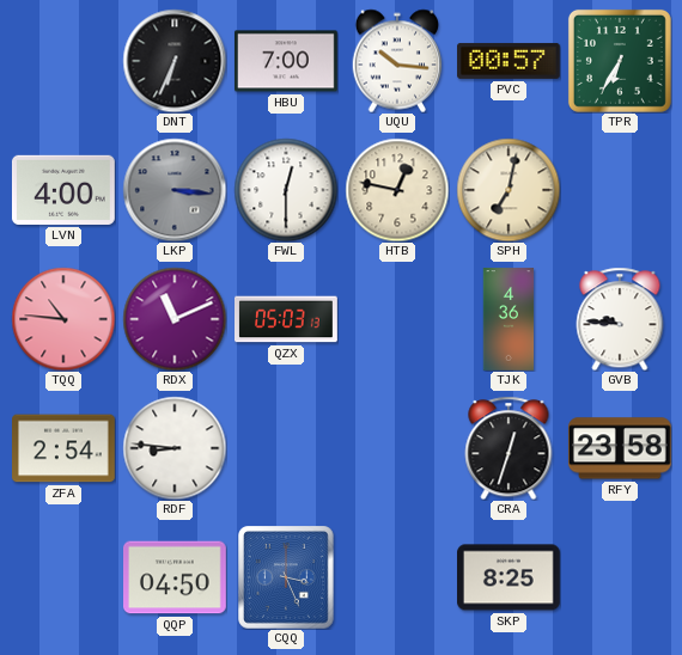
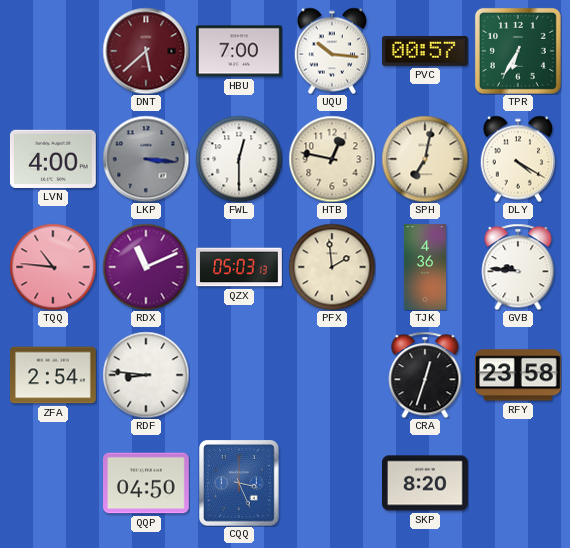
DNT: 6:34 -> 5:38
DNT dial: black -> burgundy
DLY: none -> 4:20
PFX: none -> 1:59
SKP: 8:25 -> 8:20
